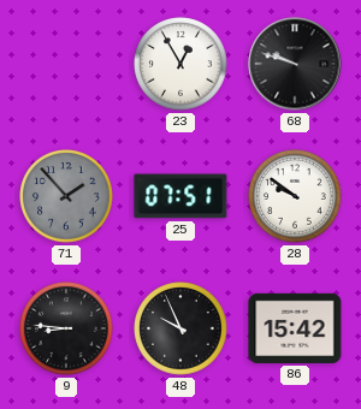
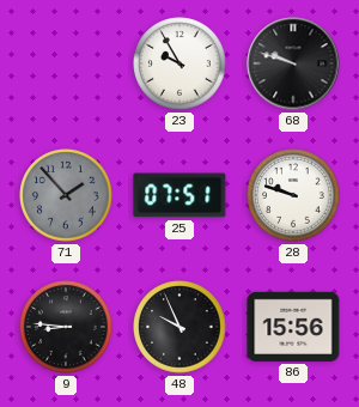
23: 12:55 -> 9:55
28: 9:51 -> 9:48
86: 15:42 -> 15:56
